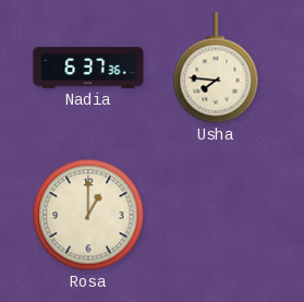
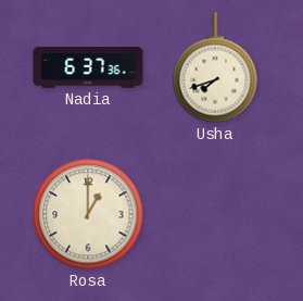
Usha: 7:46 -> 7:42
